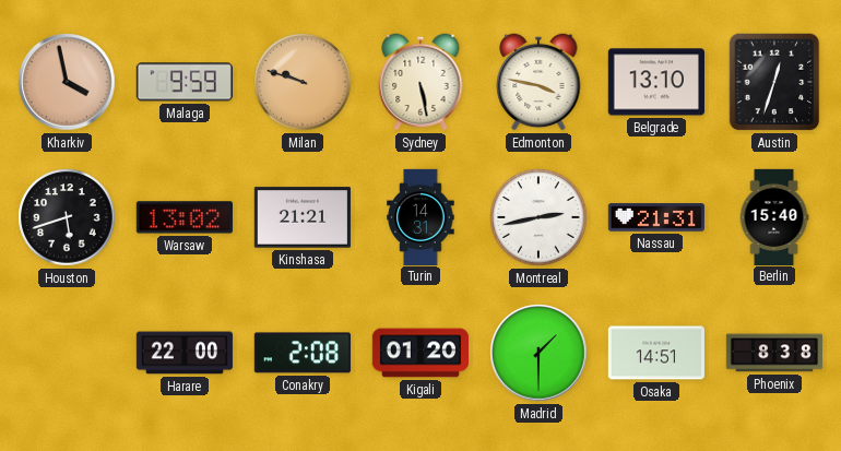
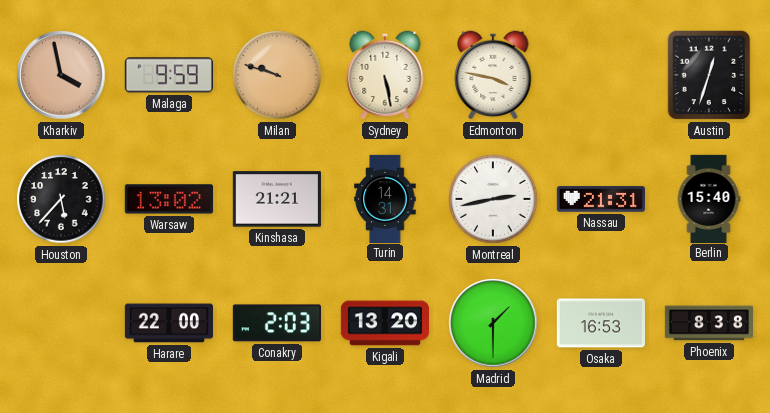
Belgrade: 13:10 -> none
Houston: 5:42 -> 5:37
Conakry: 2:08 -> 2:03
Kigali: 01:20 -> 13:20
Osaka: 14:51 -> 16:53
